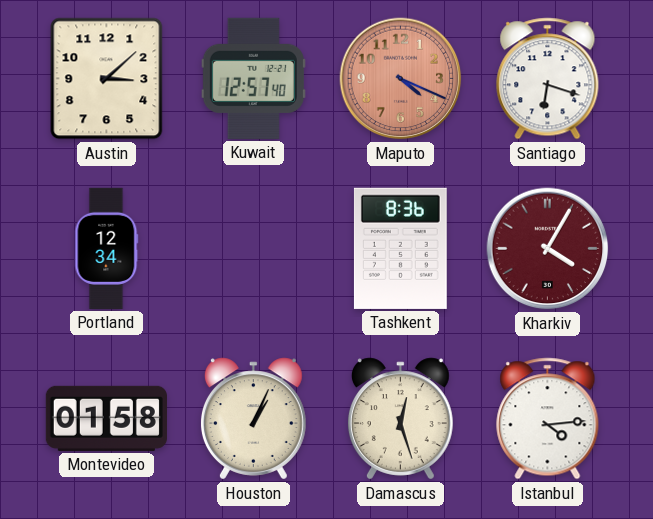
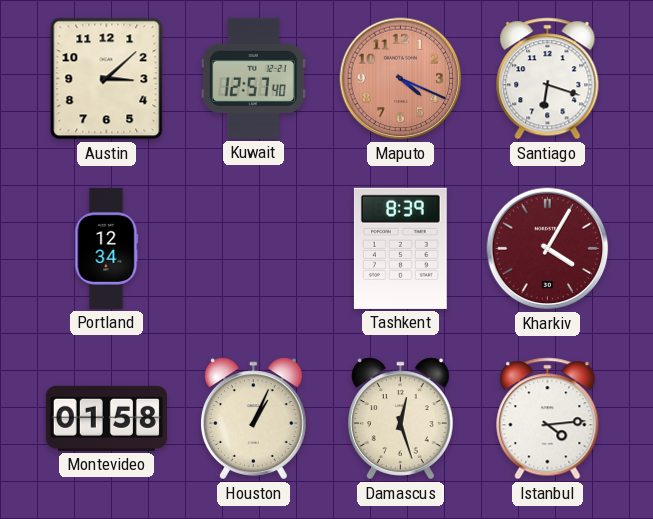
Tashkent: 8:36 -> 8:39
